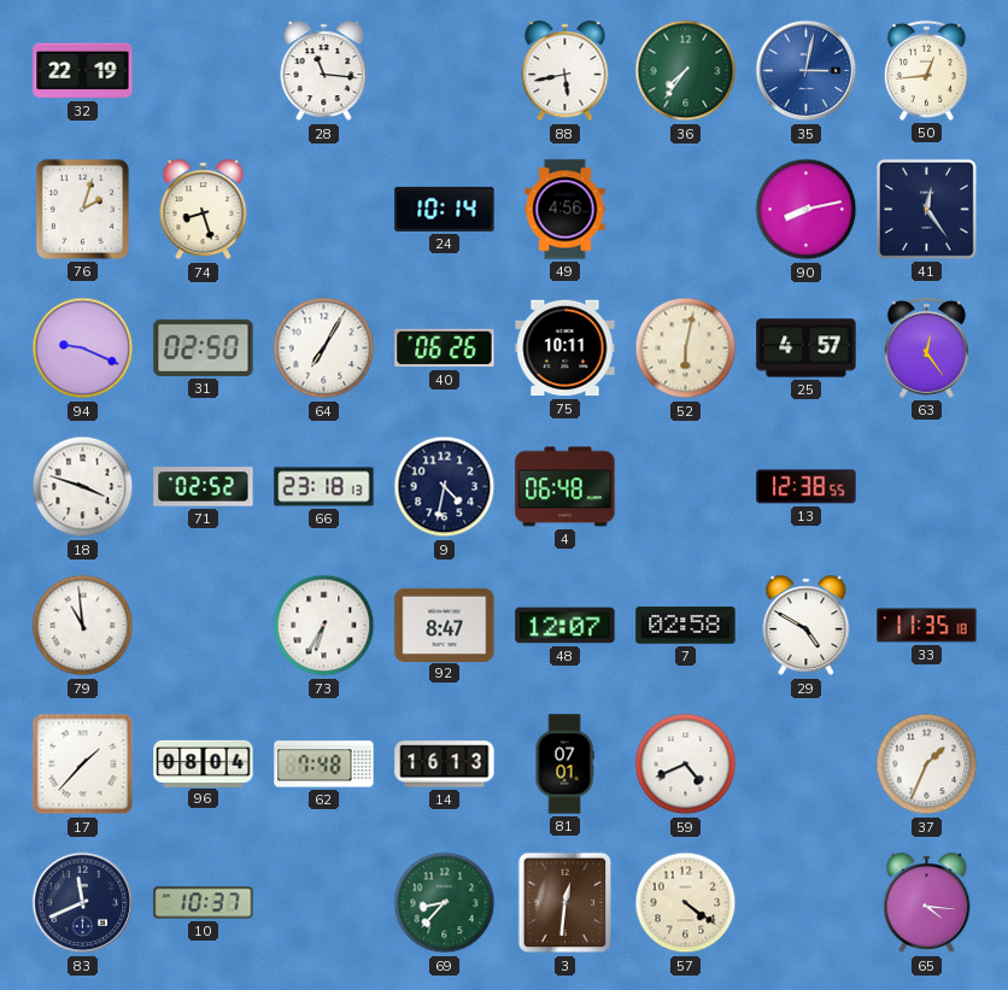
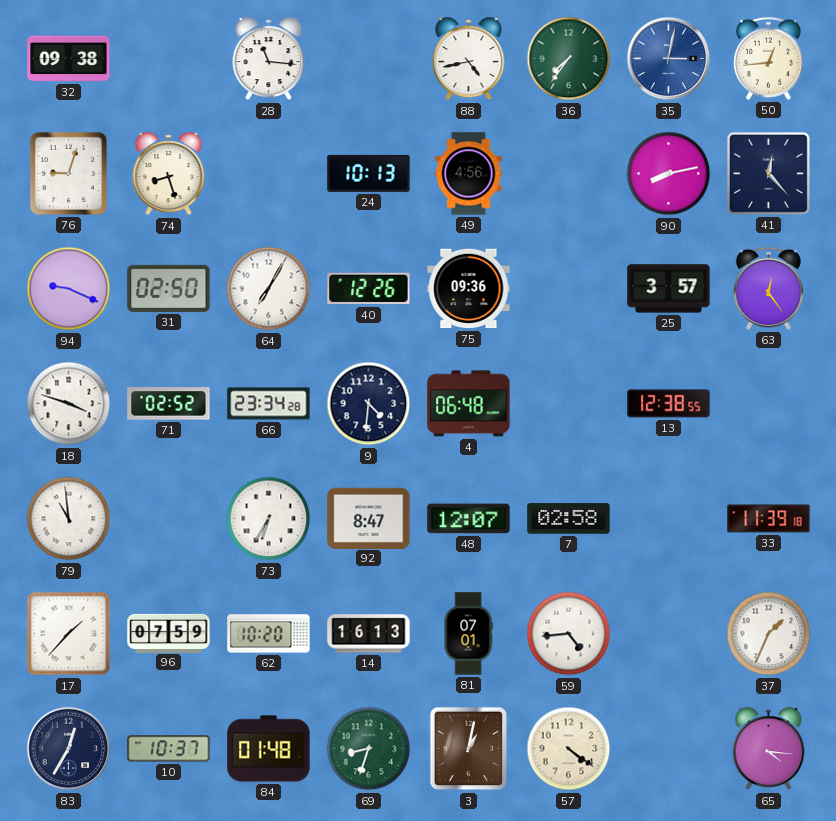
32: 22:19 -> 09:38
88: 5:43 -> 4:43
76: 2:03 -> 9:03
24: 10:14 -> 10:13
41: 12:24 -> 12:23
40: 06:26 -> 12:26
75: 10:11 -> 09:36
52: 6:02 -> none
25: 4:57 -> 3:57
66: 23:18 -> 23:34
9: 4:32 -> 4:31
29: 4:50 -> none
33: 11:35 -> 11:39
96: 08:04 -> 07:59
62: 7:48 -> 10:20
59: 4:41 -> 4:44
83: 11:41 -> 12:35
84: none -> 01:48
69: 8:37 -> 8:33
3: 12:31 -> 1:02
